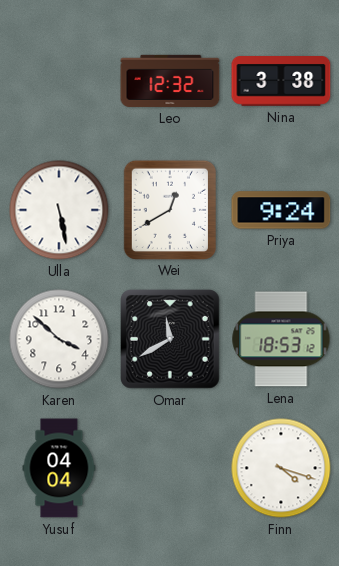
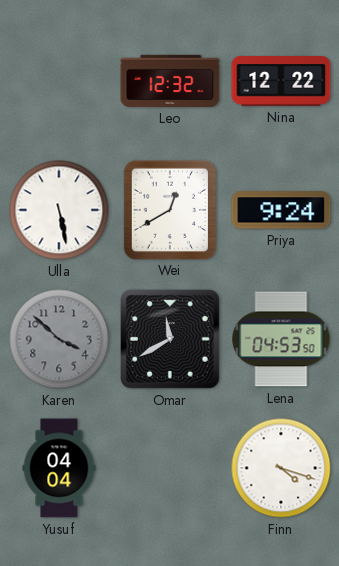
Nina: 3:38 -> 12:22
Karen dial: white -> grey
Lena: 18:53 -> 04:53
